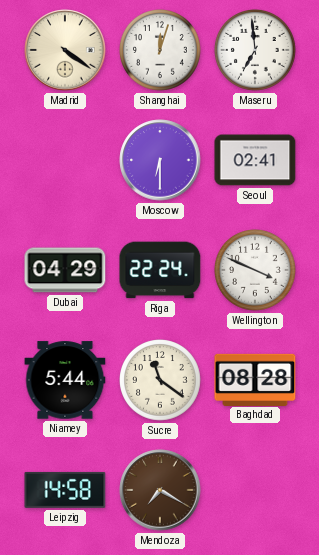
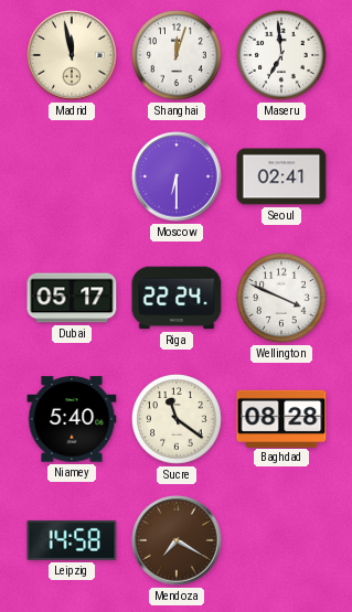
Madrid: 4:21 -> 11:58
Dubai: 04:29 -> 05:17
Niamey: 5:44 -> 5:40
